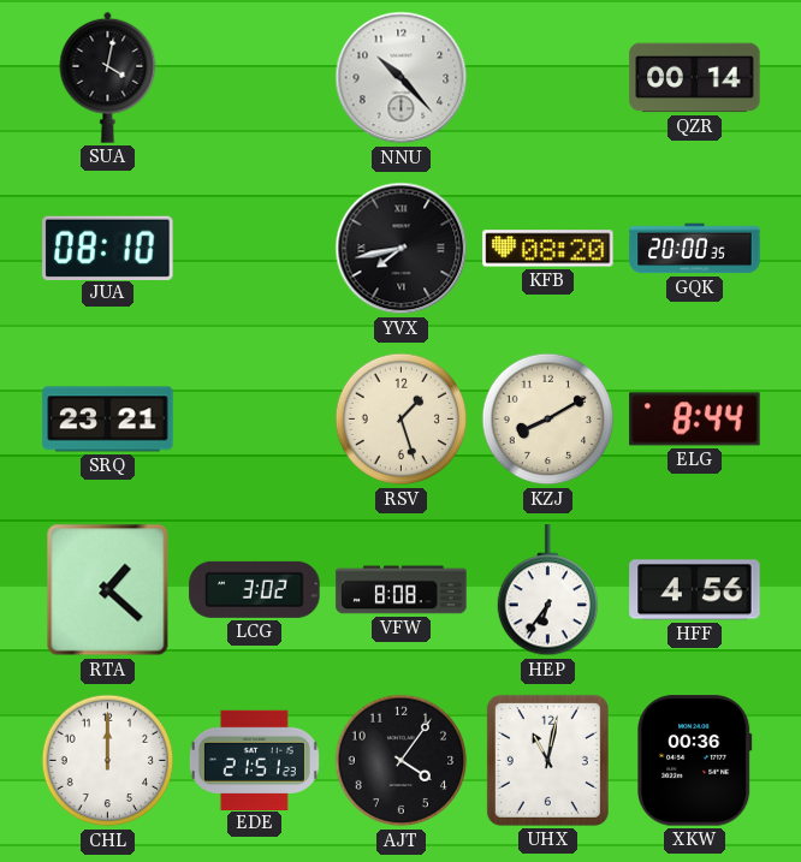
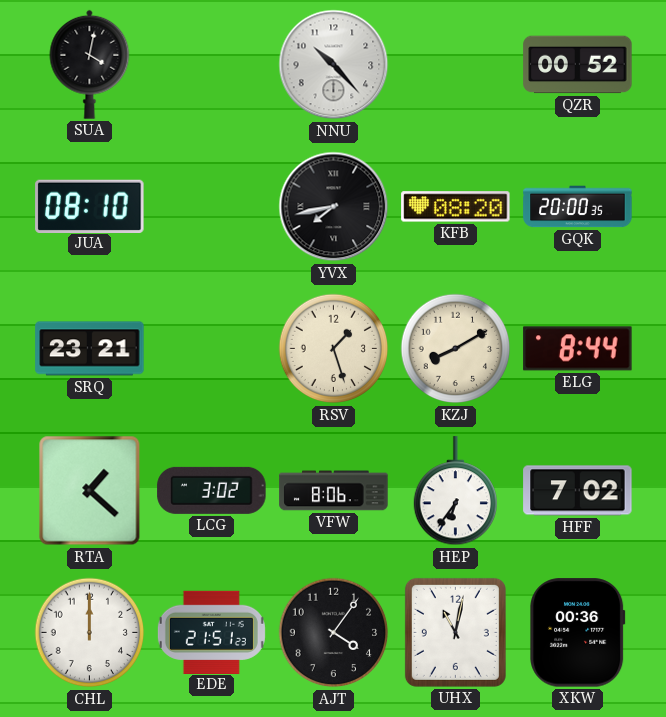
QZR: 00:14 -> 00:52
VFW: 8:08 -> 8:06
HFF: 4:56 -> 7:02
